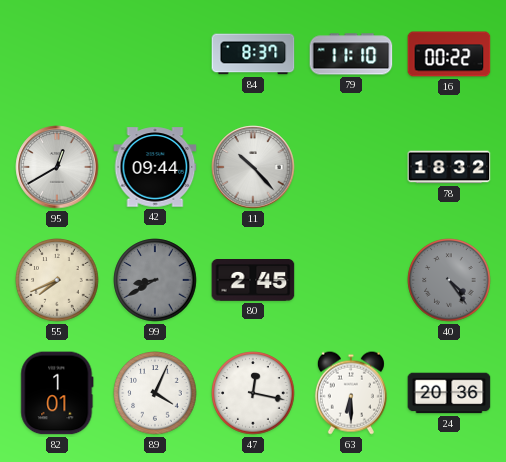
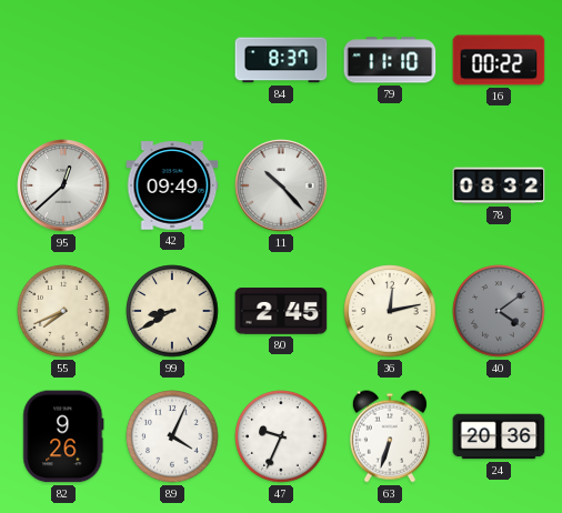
95: 12:40 -> 12:38
42: 09:44 -> 09:49
78: 18:32 -> 08:32
99 dial: grey -> cream
36: none -> 12:13
40: 4:24 -> 4:09
82: 1:01 -> 9:26
47: 12:17 -> 9:34
63: 6:30 -> 6:33
